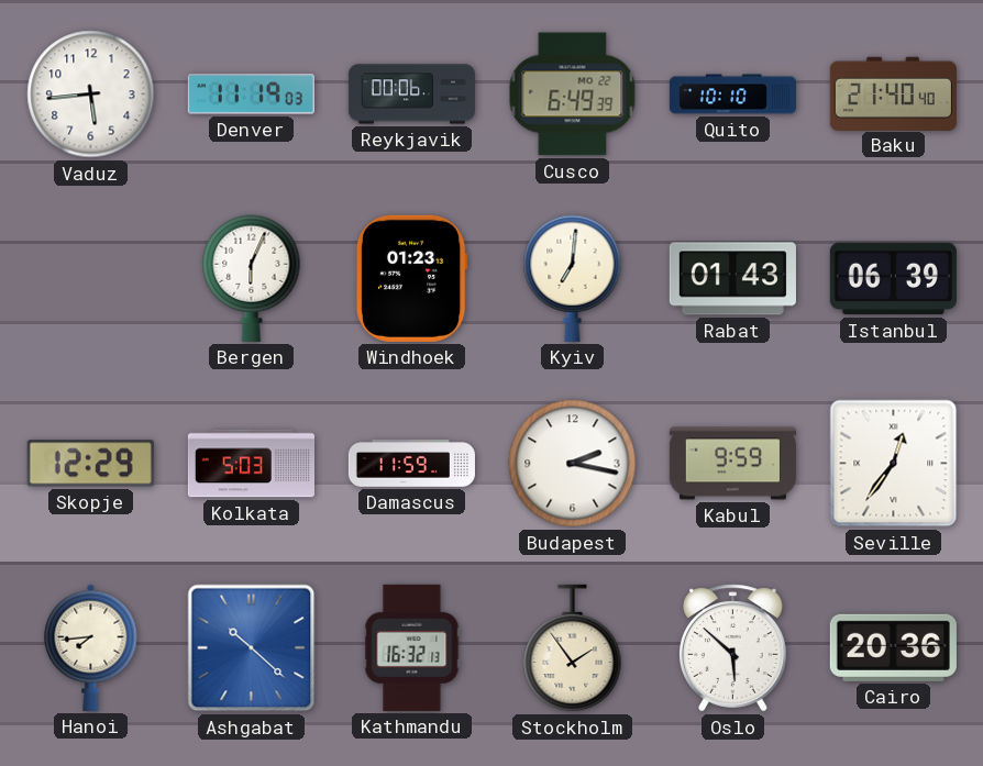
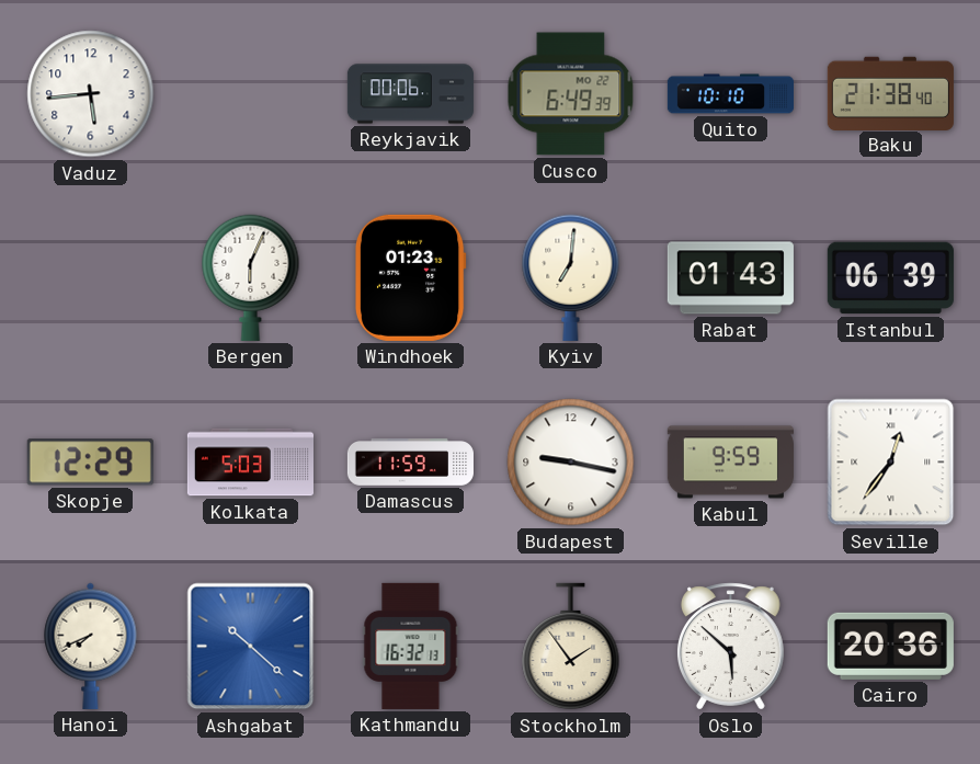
Denver: 11:19 -> none
Baku: 21:40 -> 21:38
Budapest: 2:17 -> 9:17
Hanoi: 7:44 -> 7:41
